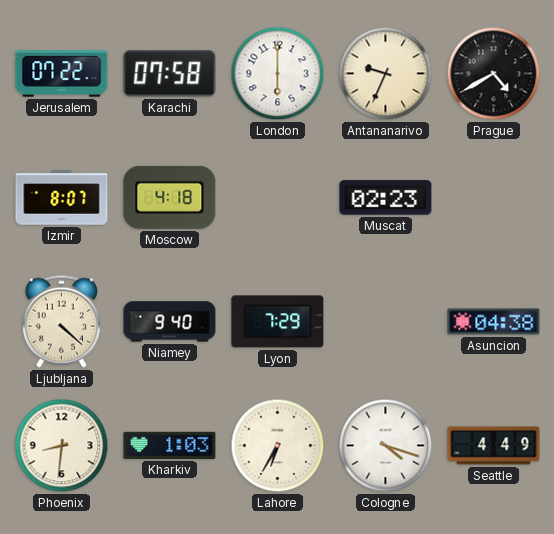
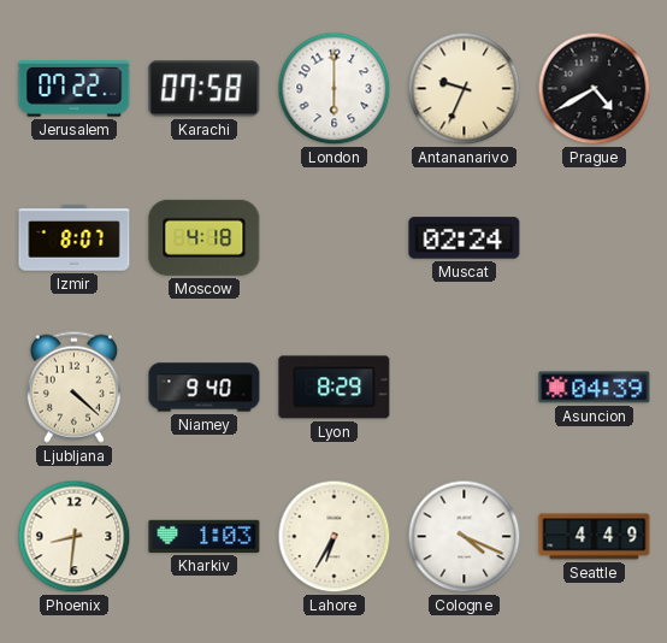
Muscat: 02:23 -> 02:24
Lyon: 7:29 -> 8:29
Asuncion: 04:38 -> 04:39
Cologne: 4:18 -> 4:19
